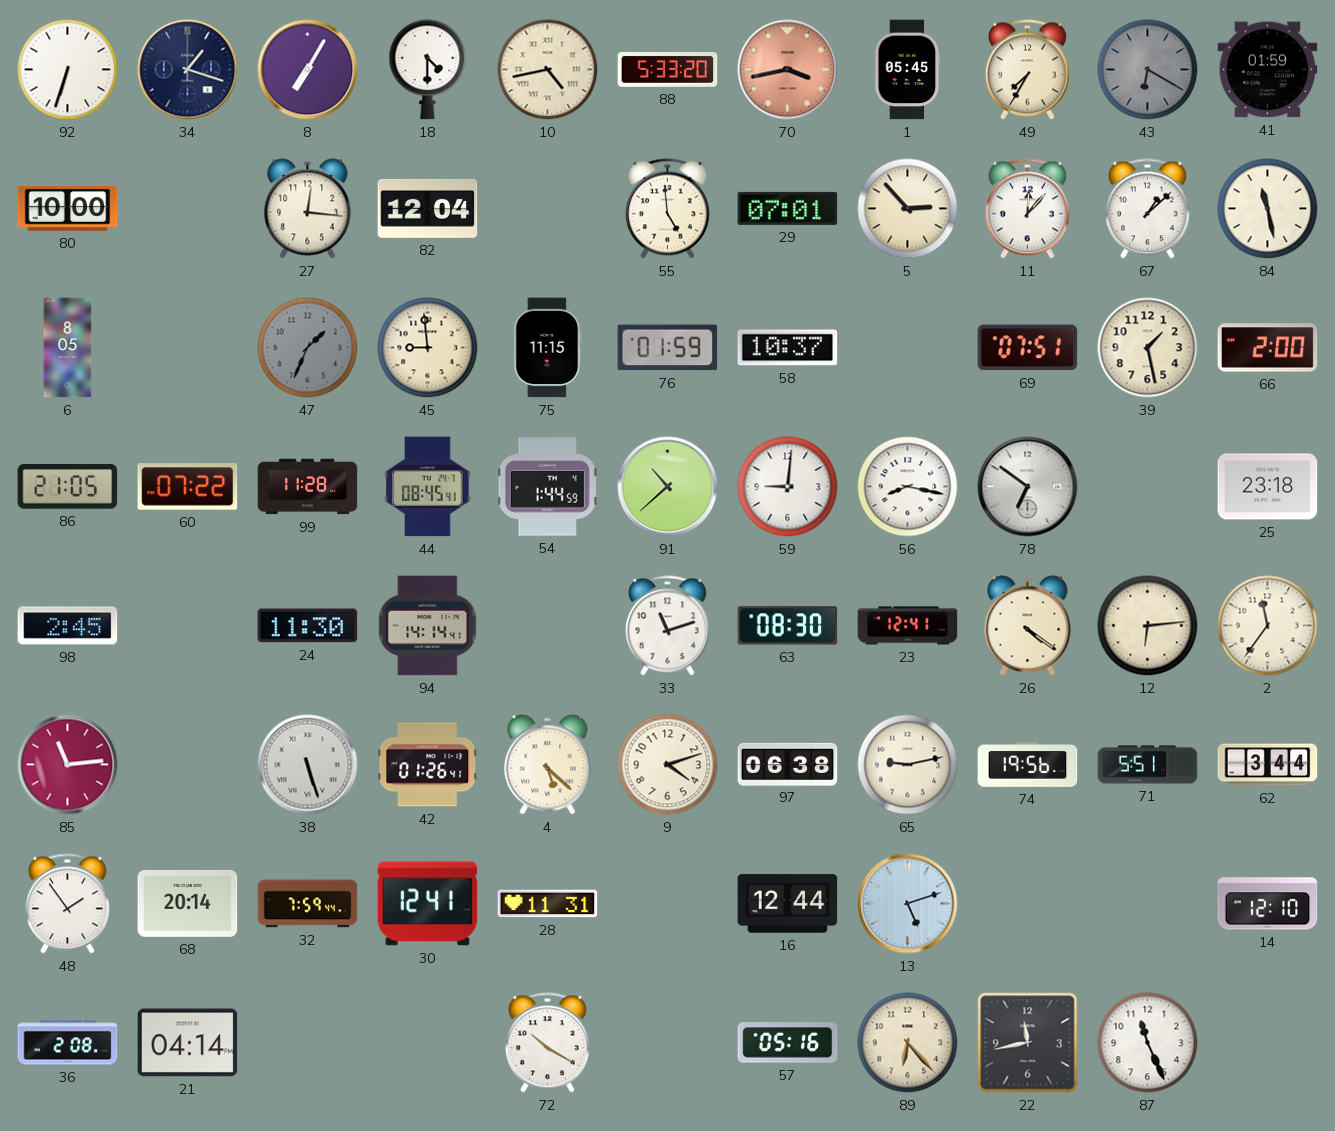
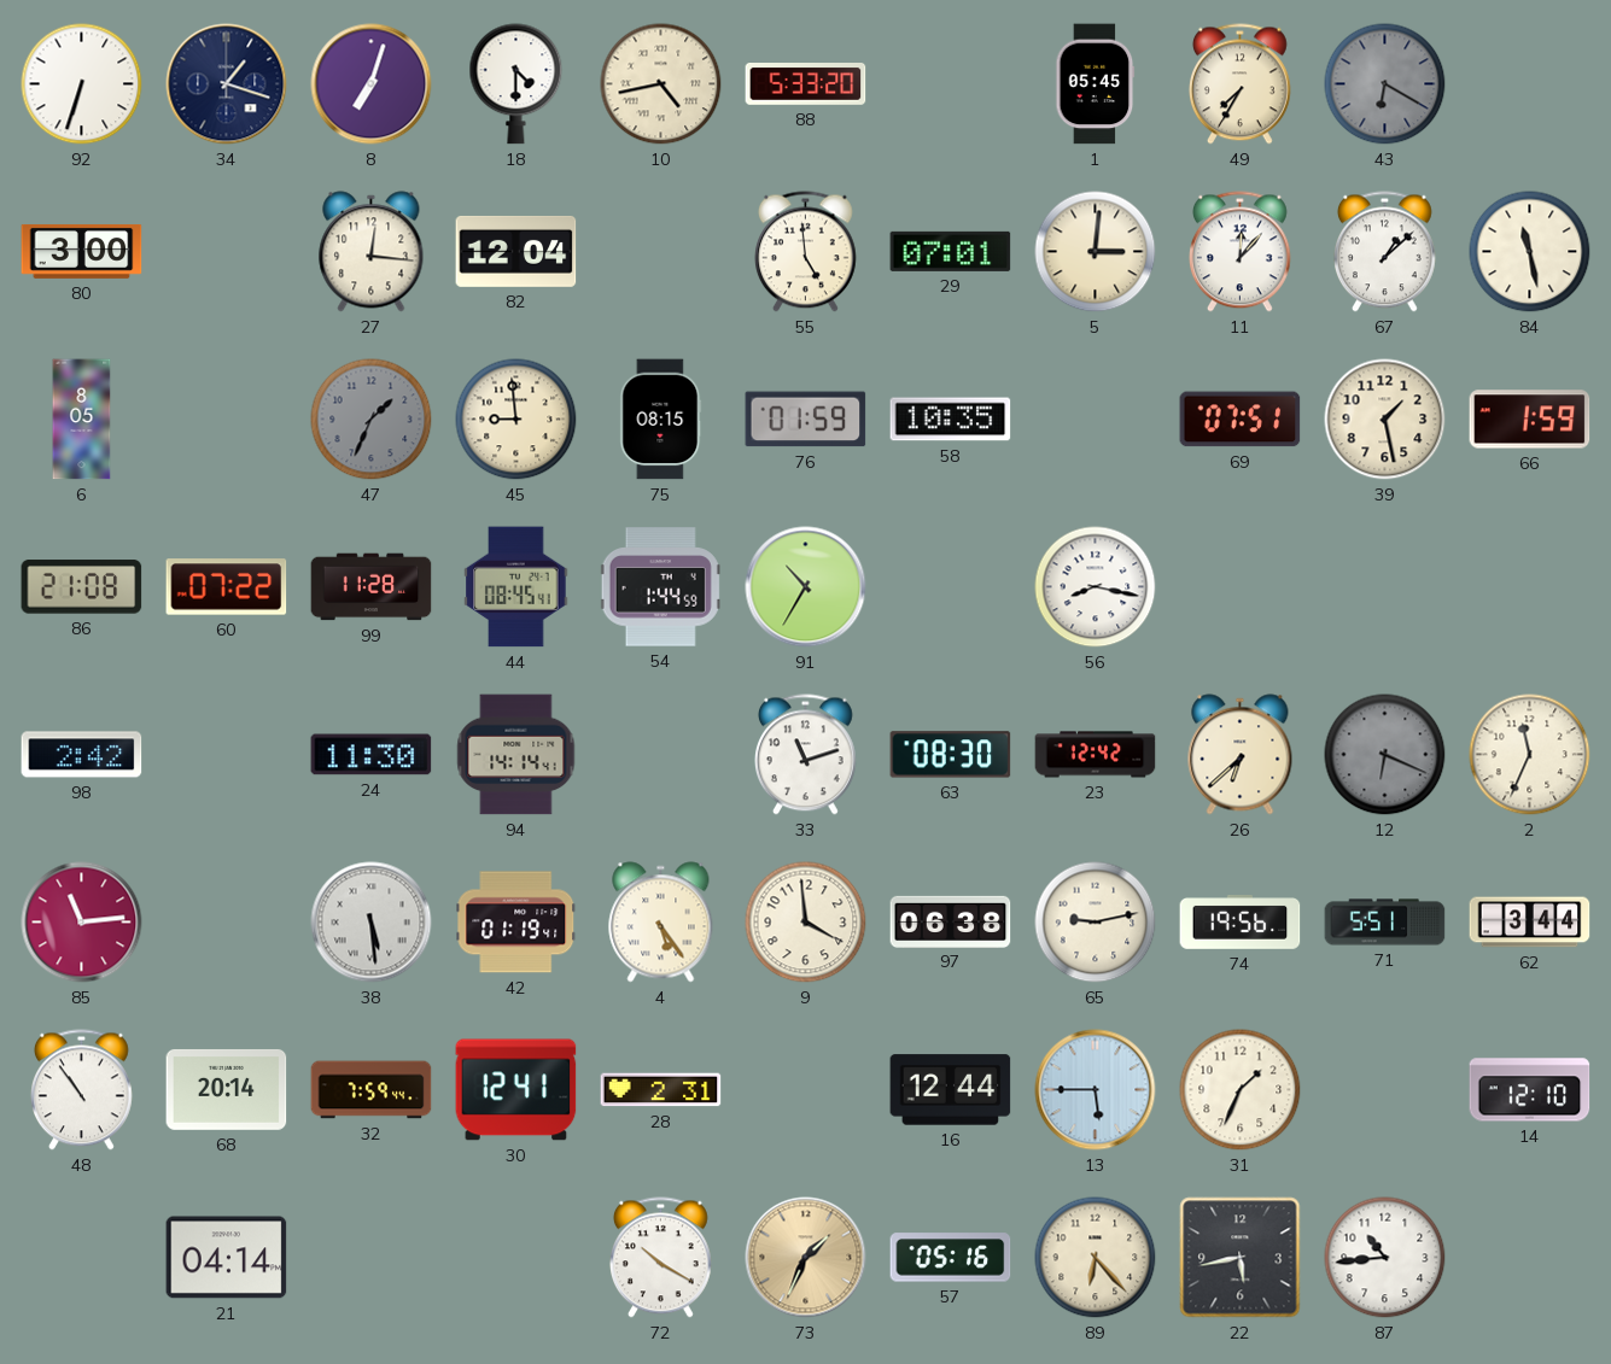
8: 7:05 -> 7:03
70: 3:43 -> none
41: 01:59 -> none
80: 10:00 -> 3:00
5: 2:53 -> 3:01
75: 11:15 -> 08:15
58: 10:37 -> 10:35
66: 2:00 -> 1:59
86: 21:05 -> 21:08
91: 10:38 -> 10:35
59: 9:01 -> none
78: 6:51 -> none
25: 23:18 -> none
98: 2:45 -> 2:42
23: 12:41 -> 12:42
26: 4:21 -> 6:38
12: 6:14 -> 6:19
12 dial: cream -> grey
2: 11:36 -> 11:34
38: 5:27 -> 5:29
42: 01:26 -> 01:19
4: 5:22 -> 5:24
9: 4:12 -> 3:59
48: 1:54 -> 10:54
28: 11:31 -> 2:31
13: 5:12 -> 5:45
31: none -> 1:34
36: 2:08 -> none
73: none -> 1:34
22: 11:43 -> 5:43
87: 11:26 -> 10:44
